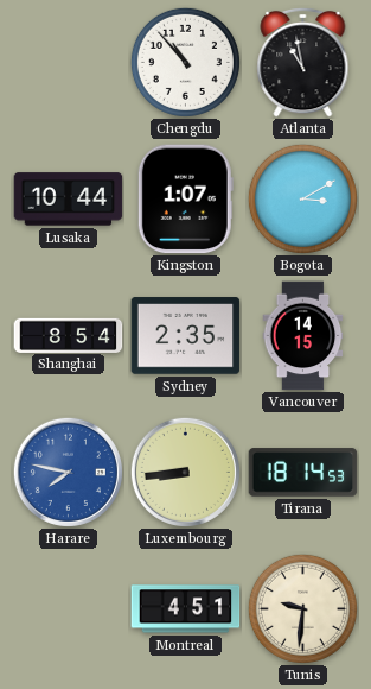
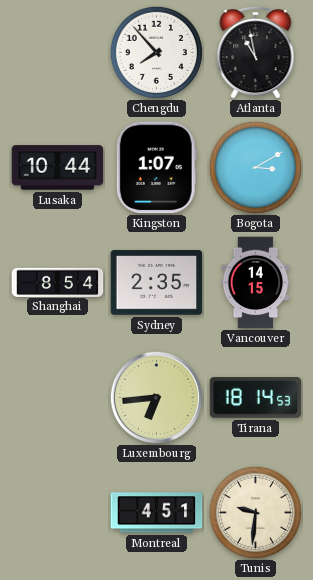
Chengdu: 10:53 -> 7:53
Harare: 7:47 -> none
Luxembourg: 8:44 -> 6:44
